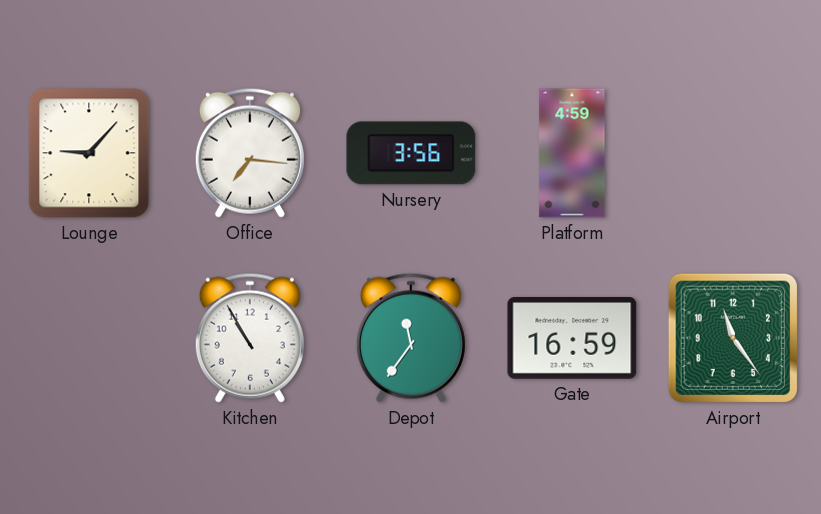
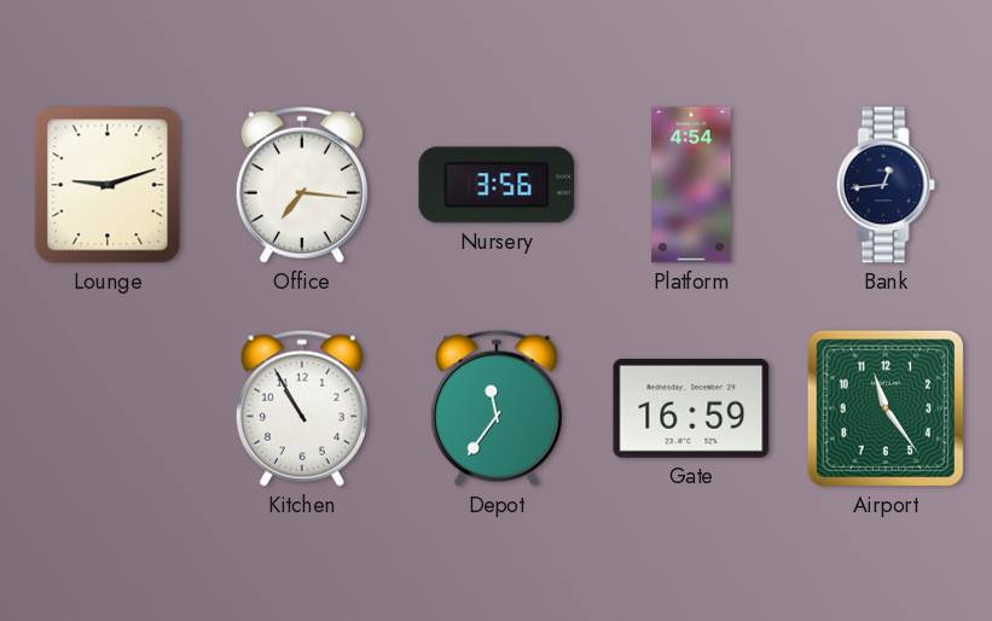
Lounge: 9:07 -> 9:12
Platform: 4:59 -> 4:54
Bank: none -> 12:44
